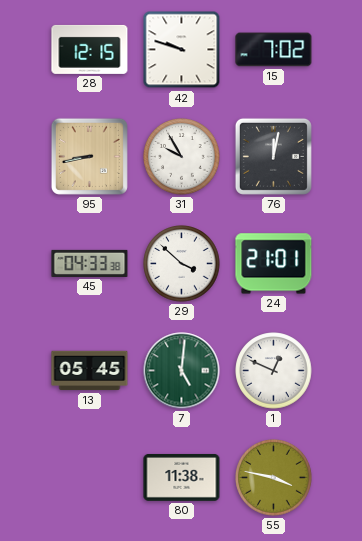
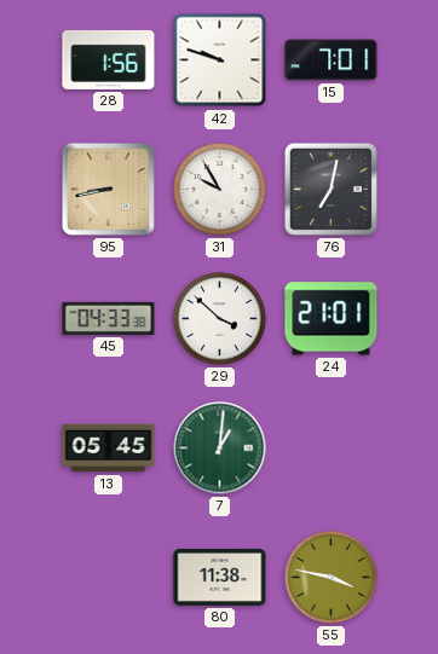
28: 12:15 -> 1:56
15: 7:02 -> 7:01
76: 12:02 -> 7:02
7: 5:01 -> 1:01
1: 12:49 -> none
